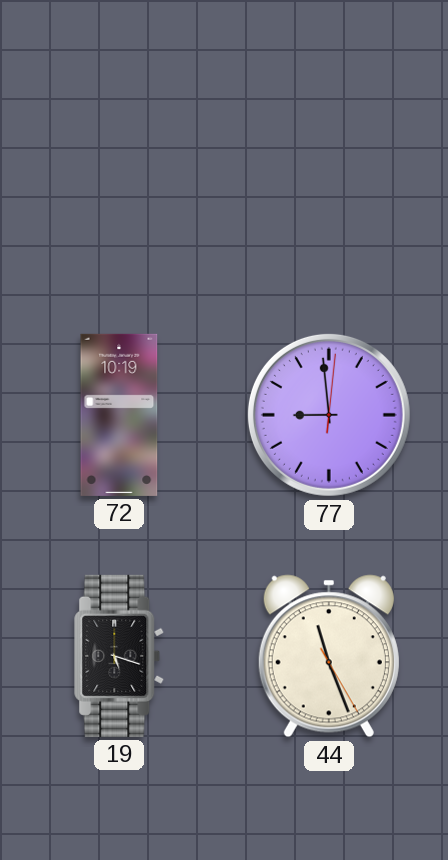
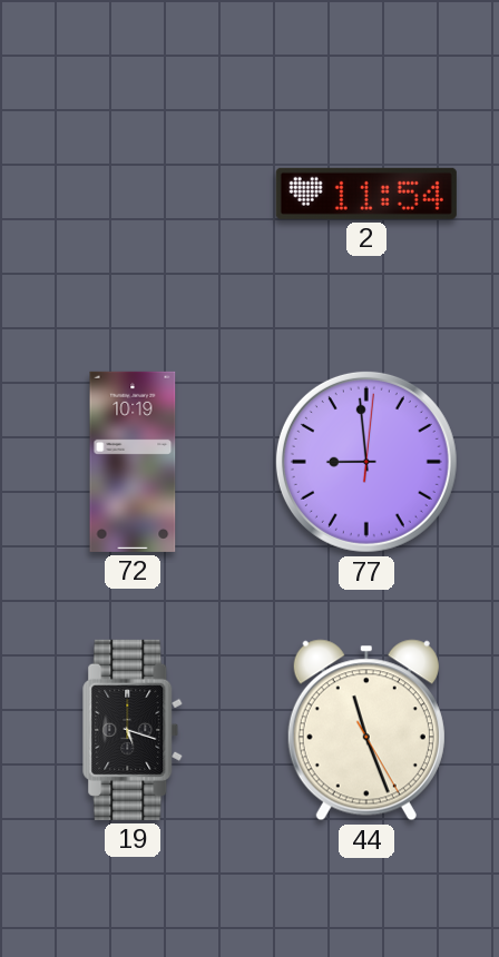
2: none -> 11:54
